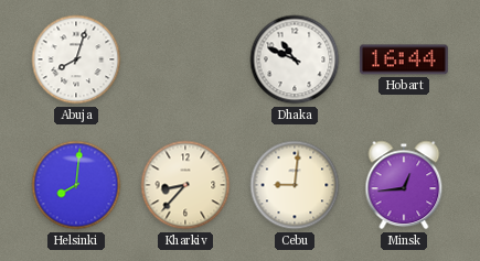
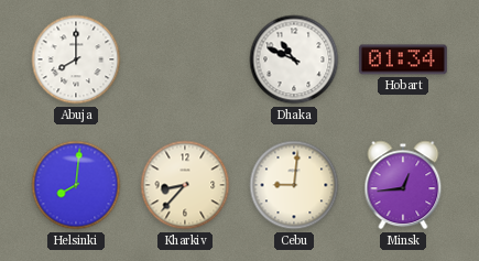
Abuja: 8:03 -> 8:00
Hobart: 16:44 -> 01:34
